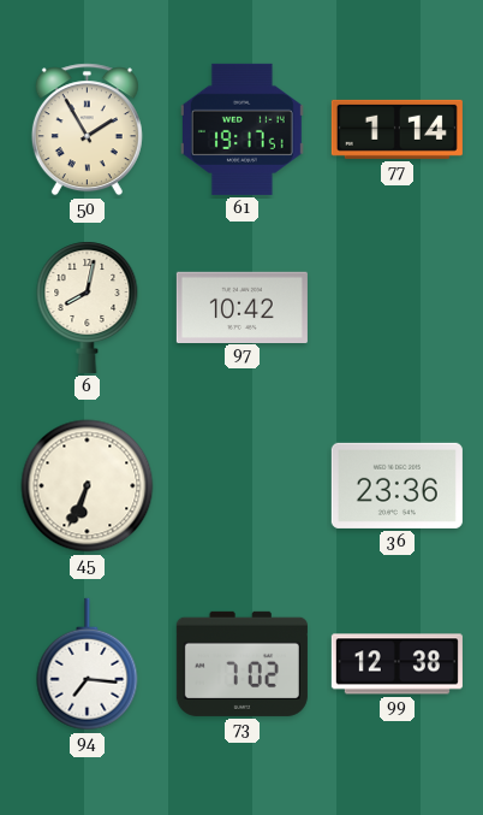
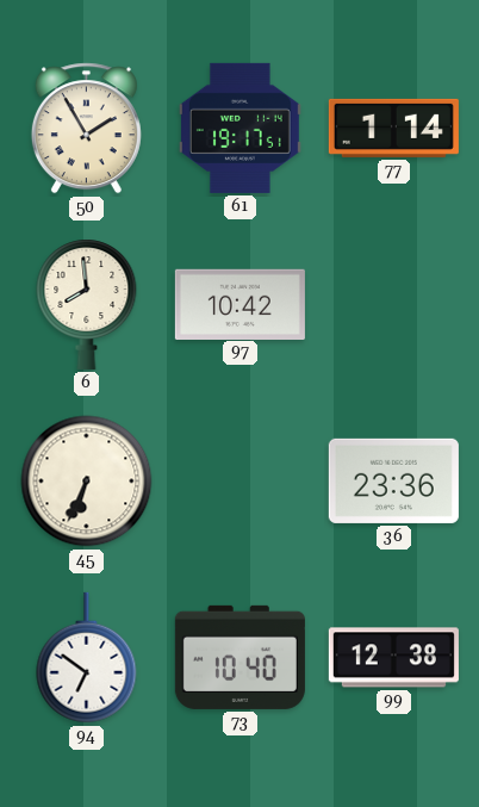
6: 8:02 -> 7:59
94: 7:16 -> 6:51
73: 7:02 -> 10:40
